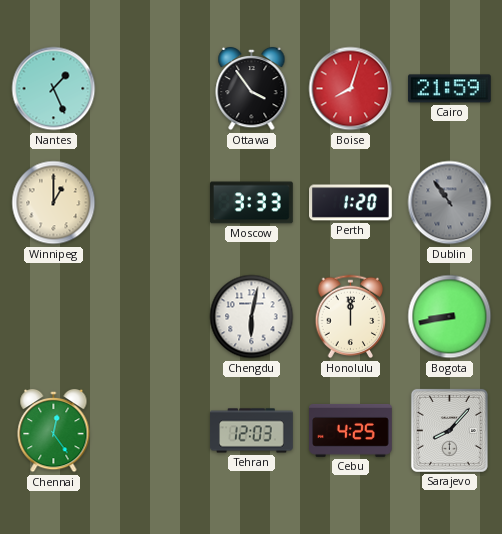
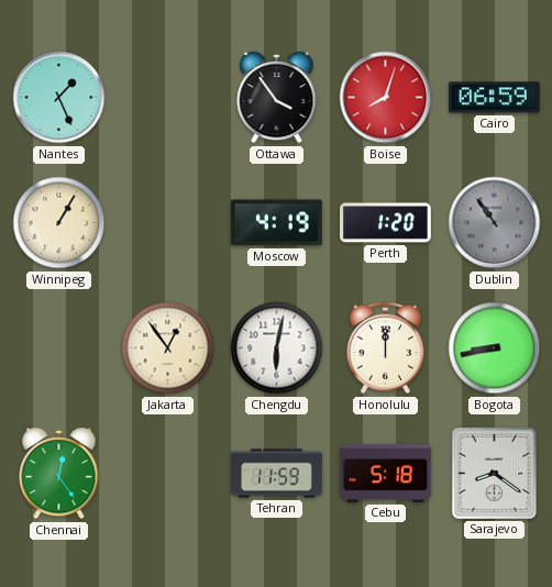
Cairo: 21:59 -> 06:59
Winnipeg: 1:00 -> 1:05
Moscow: 3:33 -> 4:19
Jakarta: none -> 12:54
Tehran: 12:03 -> 11:59
Cebu: 4:25 -> 5:18
Sarajevo: 8:07 -> 8:21
